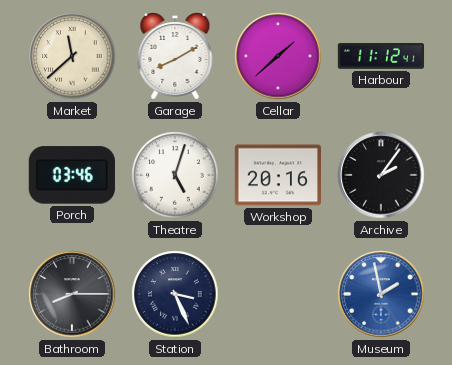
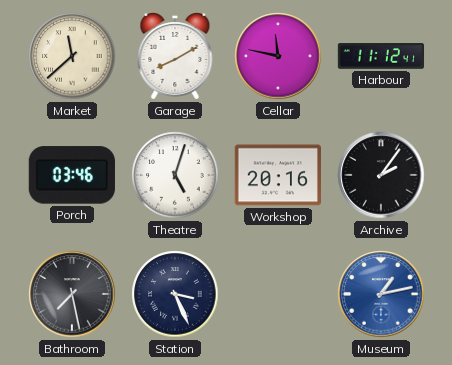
Cellar: 1:38 -> 11:47
Bathroom: 8:15 -> 7:28
Museum: 1:58 -> 1:13
